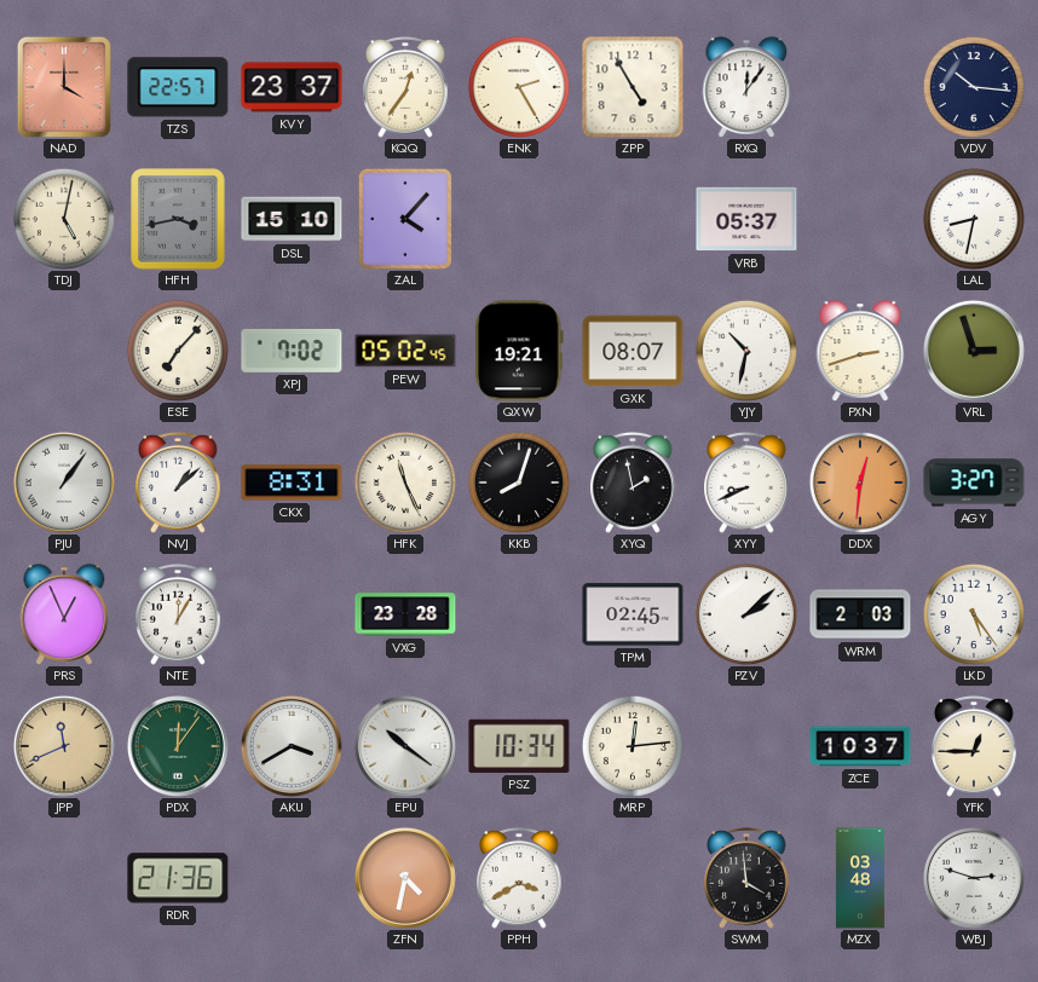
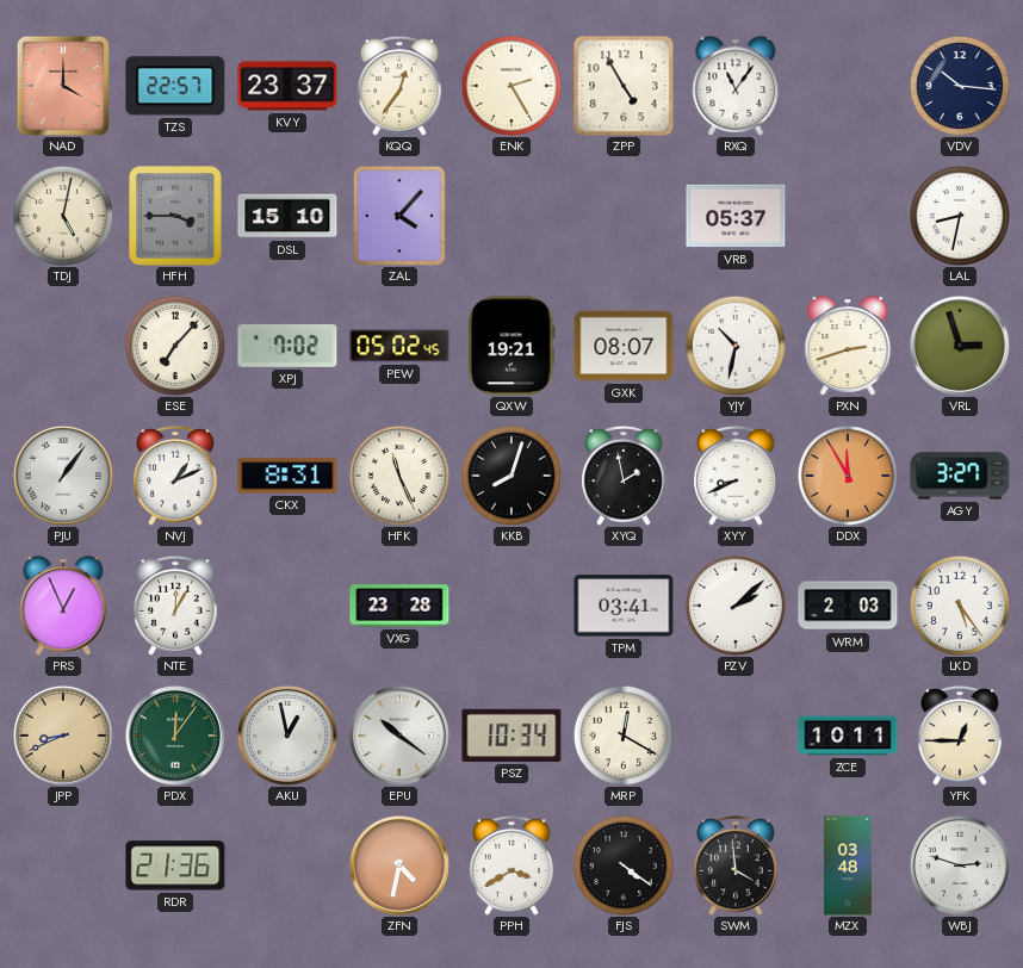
RXQ: 12:06 -> 11:06
HFH: 3:43 -> 3:45
NVJ: 1:08 -> 1:11
DDX: 12:31 -> 11:55
TPM: 02:45 -> 03:41
JPP: 11:41 -> 8:41
AKU: 3:40 -> 12:58
MRP: 12:14 -> 12:20
ZCE: 10:37 -> 10:11
FJS: none -> 4:21
